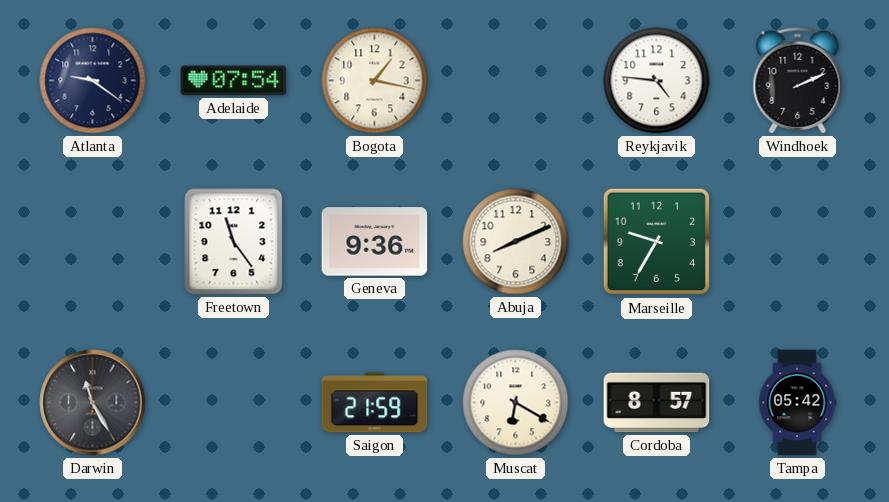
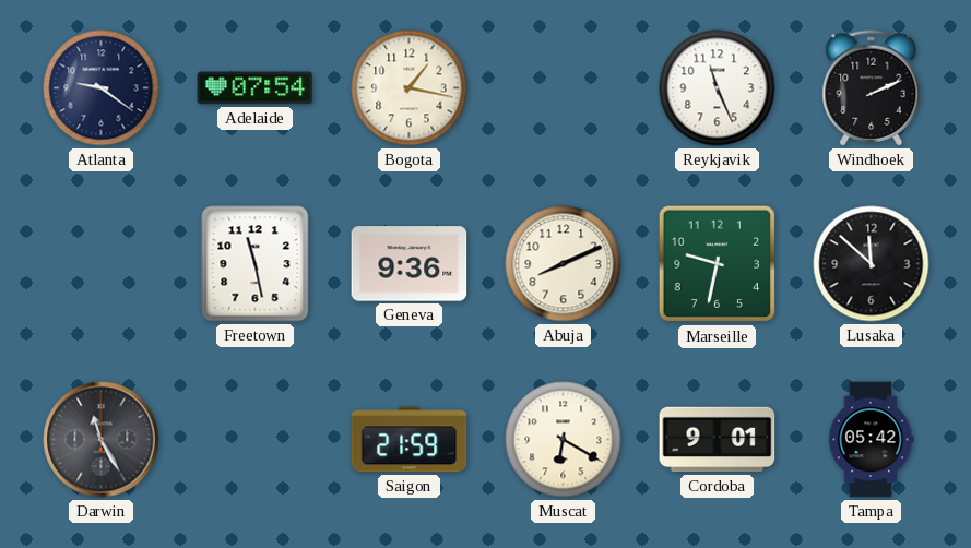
Reykjavik: 4:46 -> 11:26
Freetown: 11:24 -> 11:28
Marseille: 9:35 -> 9:32
Lusaka: none -> 11:52
Cordoba: 8:57 -> 9:01
